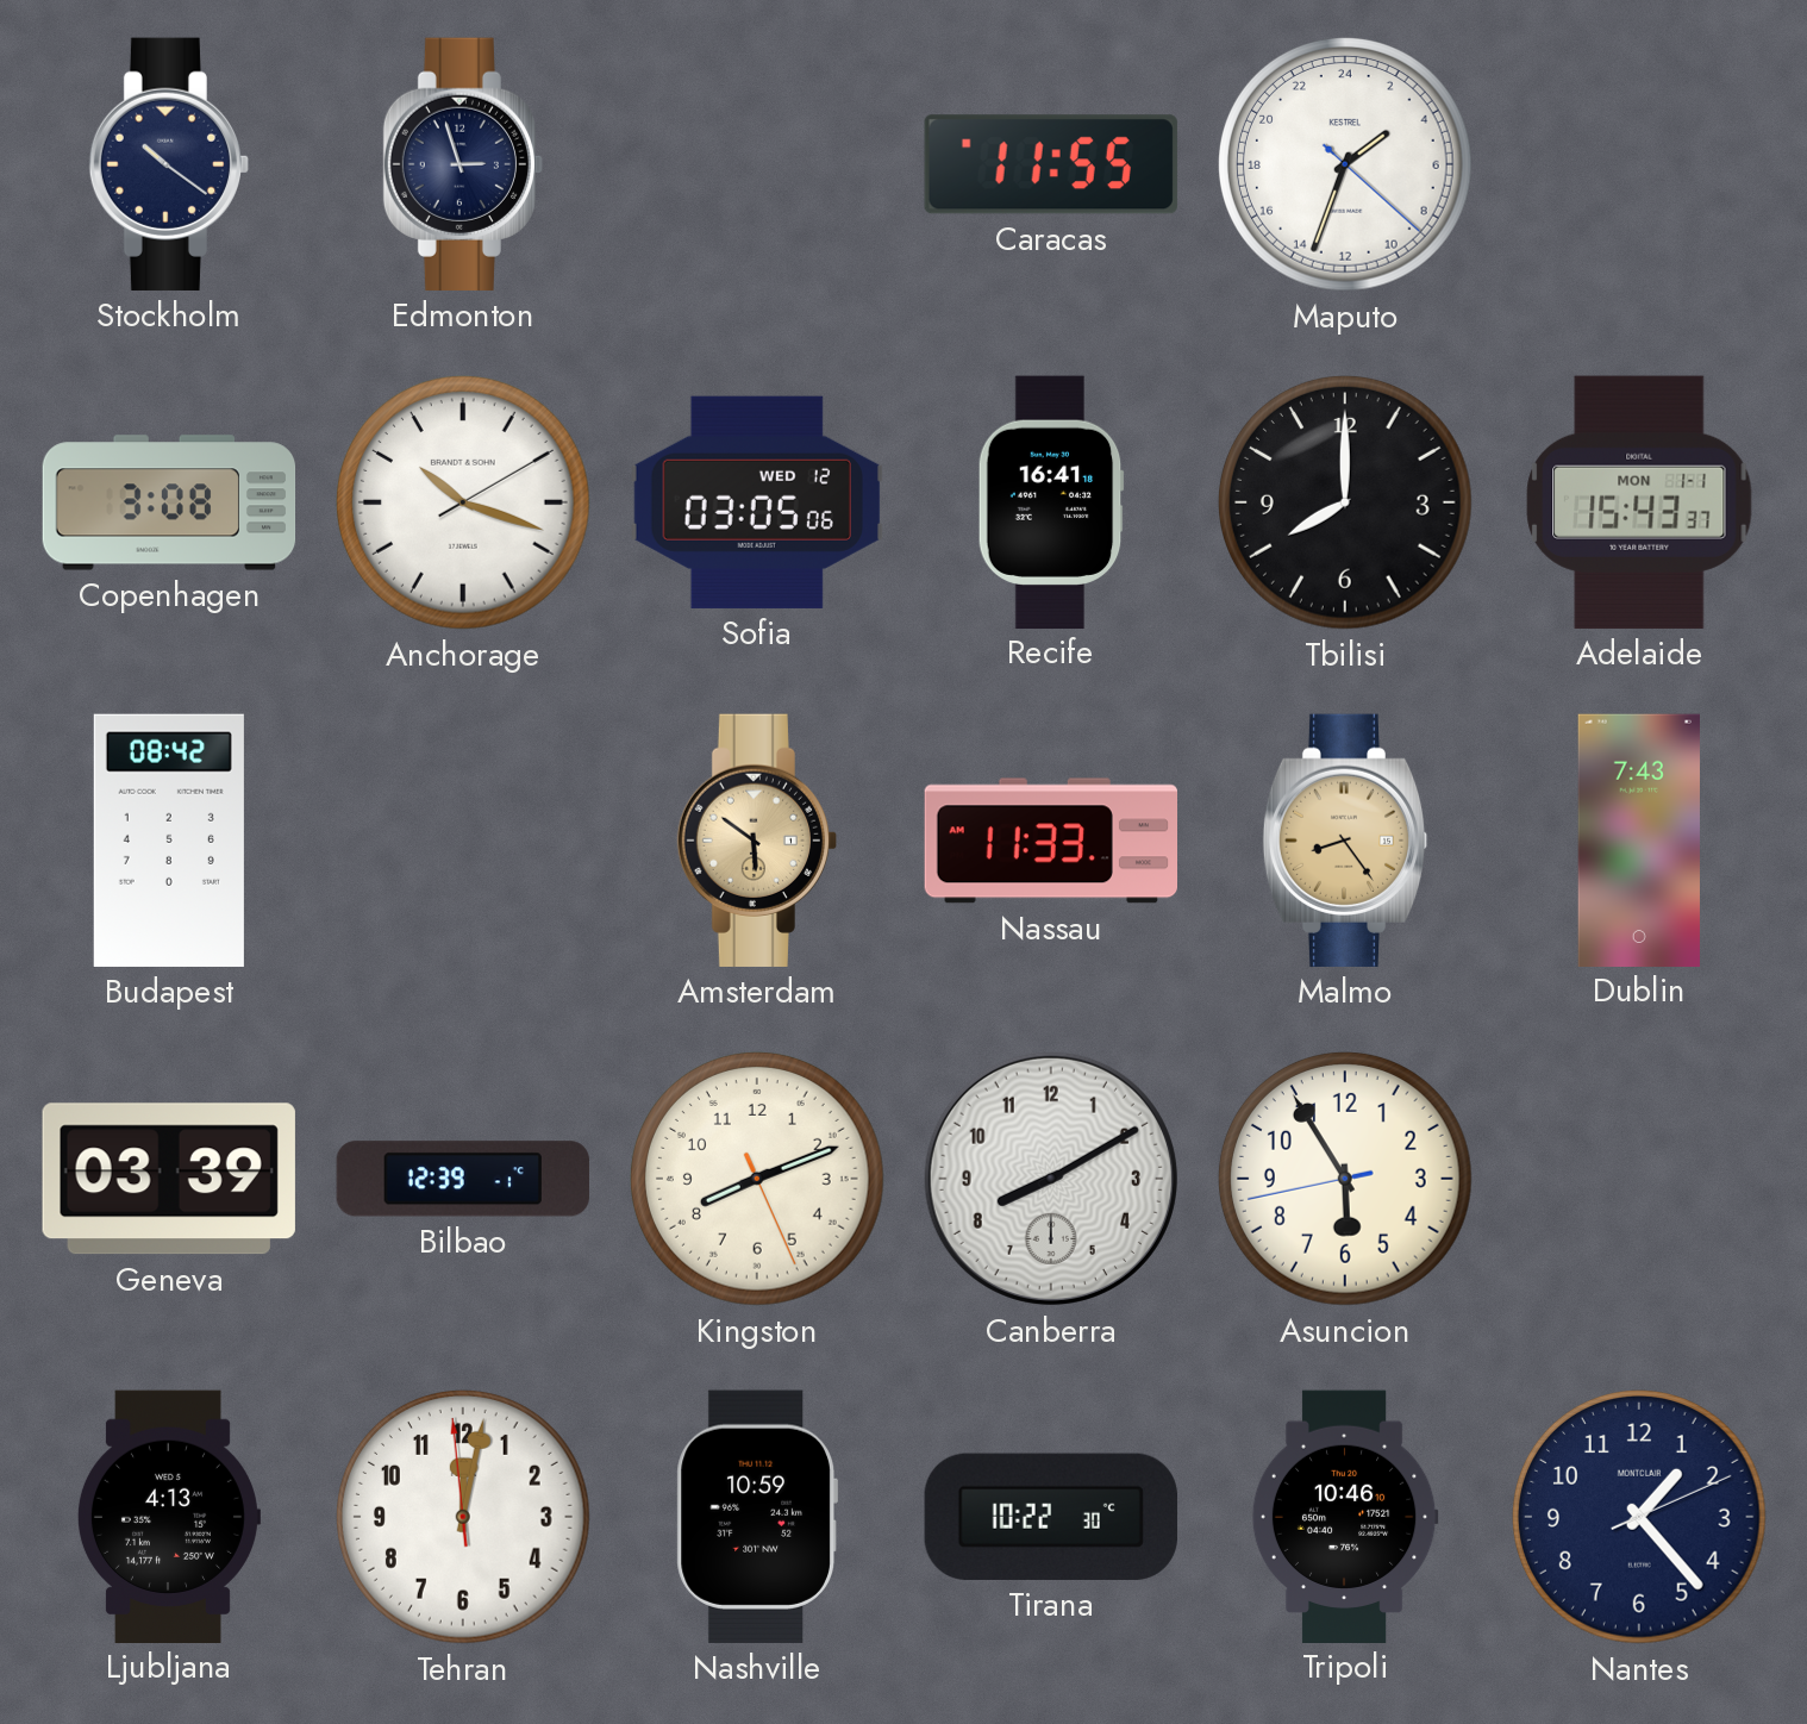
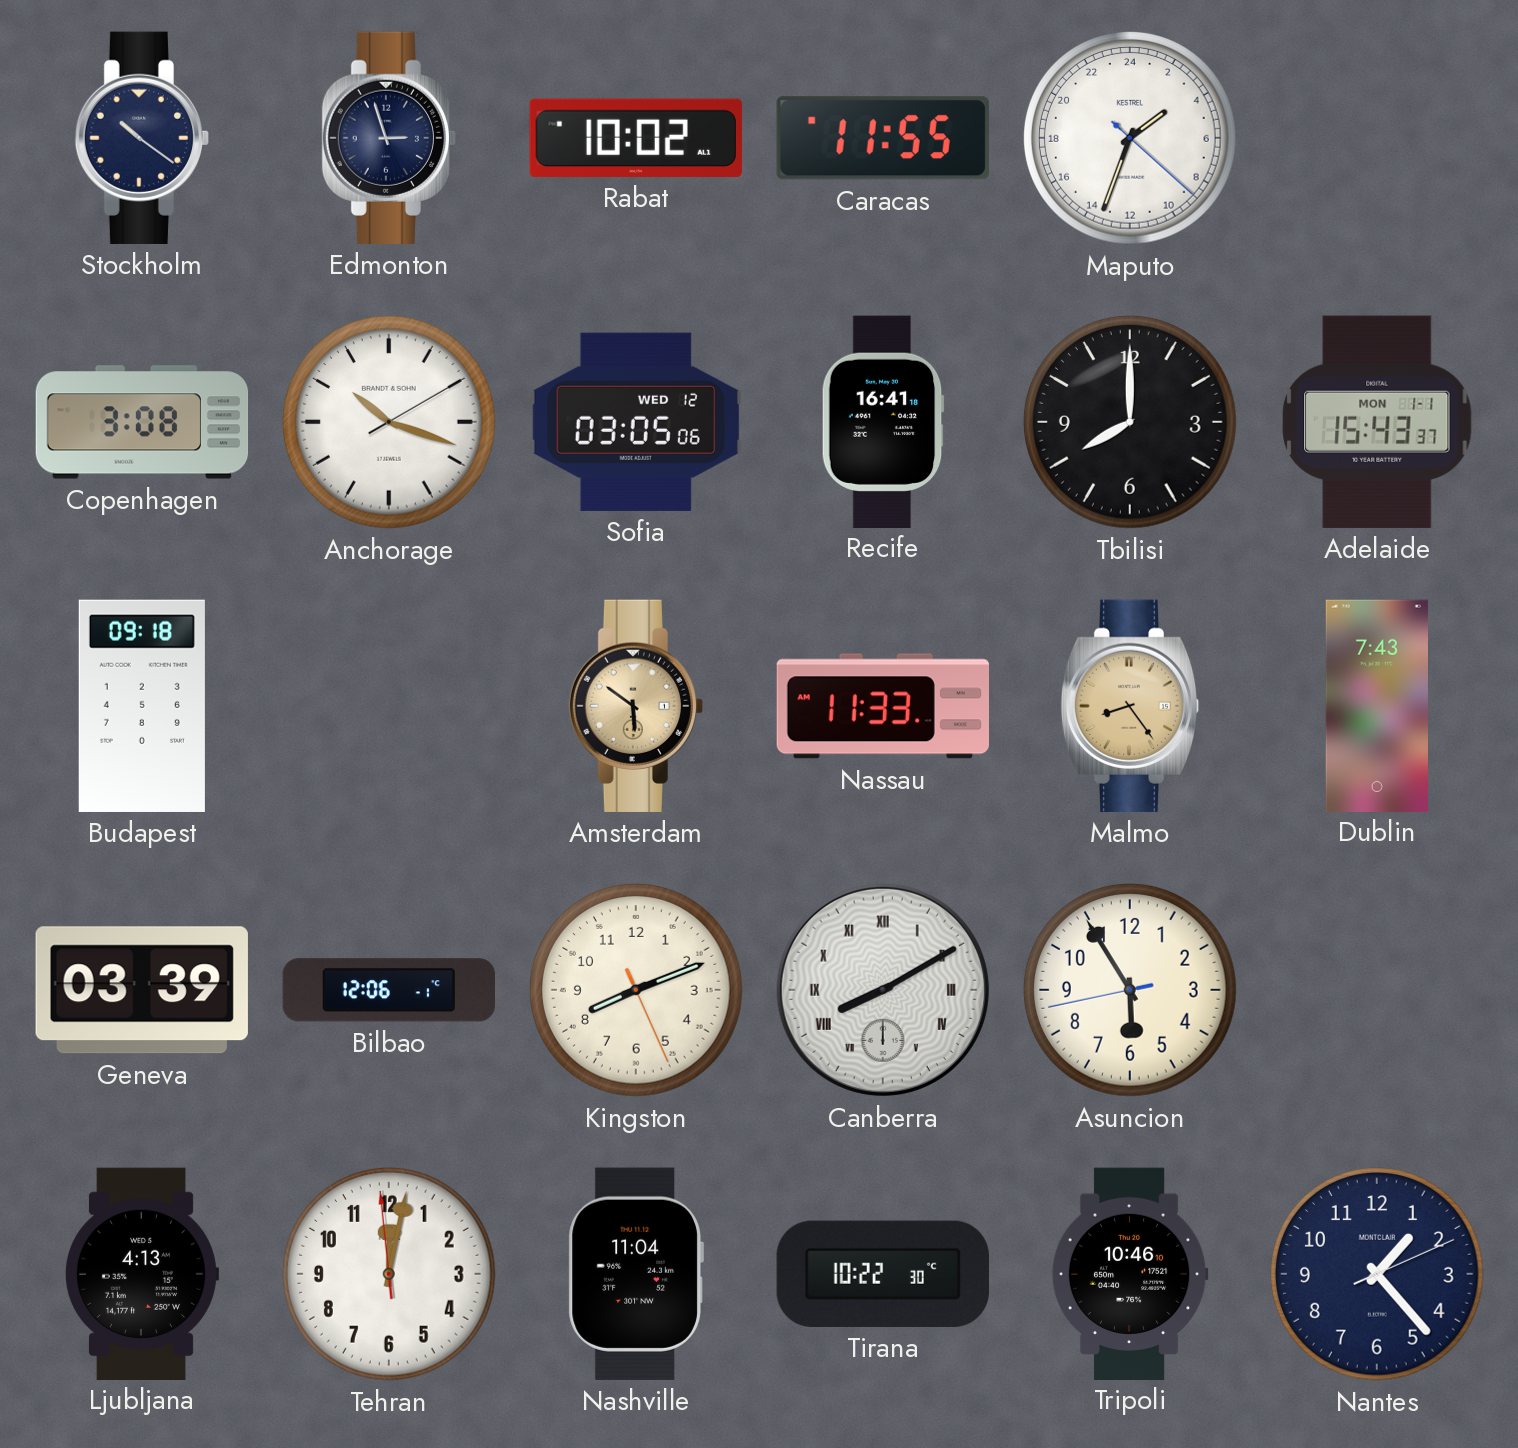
Rabat: none -> 10:02
Budapest: 08:42 -> 09:18
Bilbao: 12:39 -> 12:06
Canberra numerals: Arabic -> Roman
Nashville: 10:59 -> 11:04
